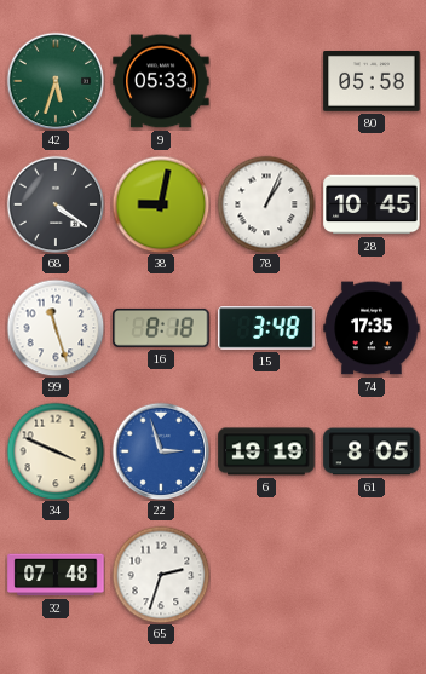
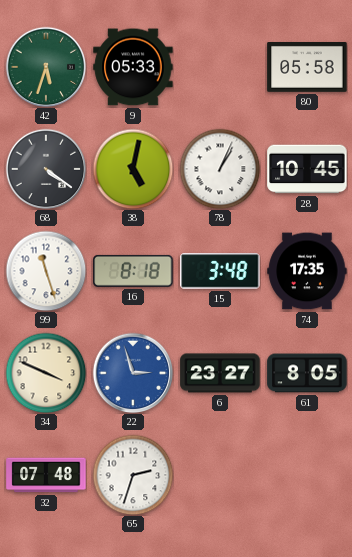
38: 9:02 -> 5:02
6: 19:19 -> 23:27
